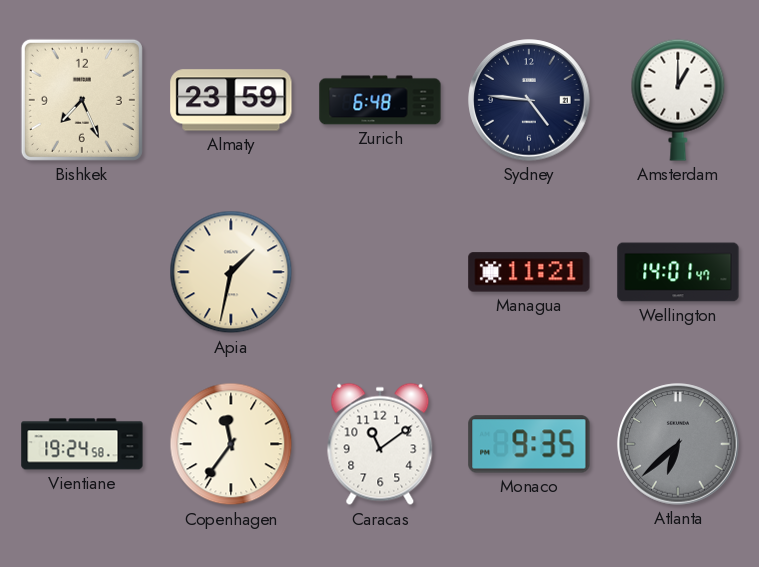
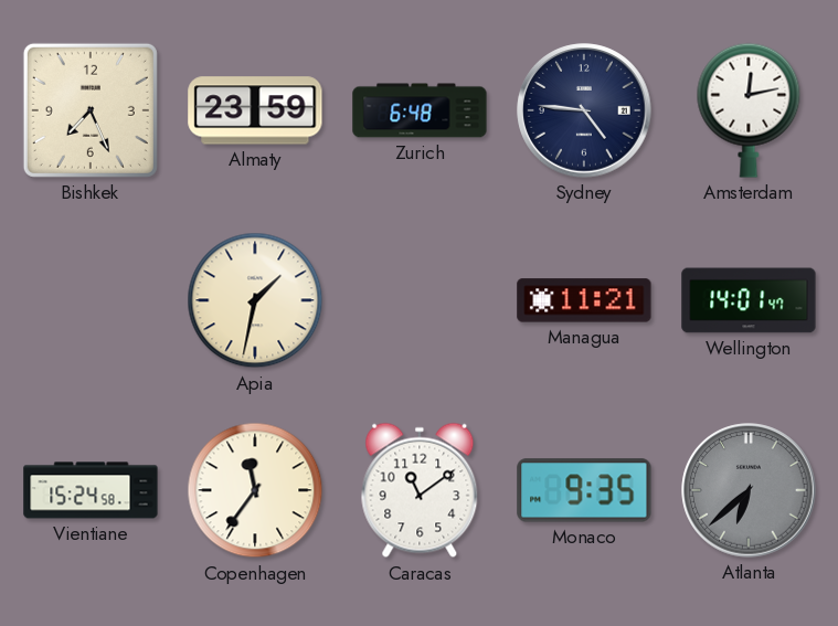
Amsterdam: 1:00 -> 12:13
Vientiane: 19:24 -> 15:24
